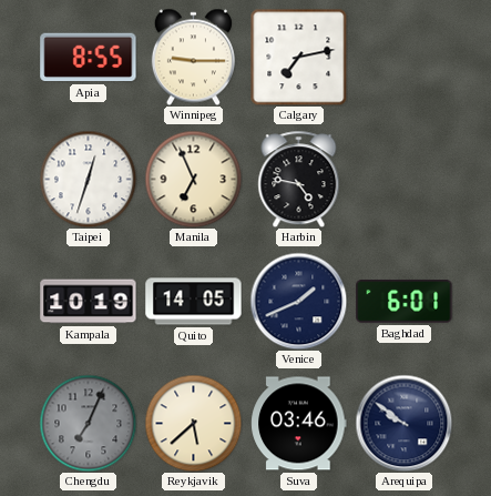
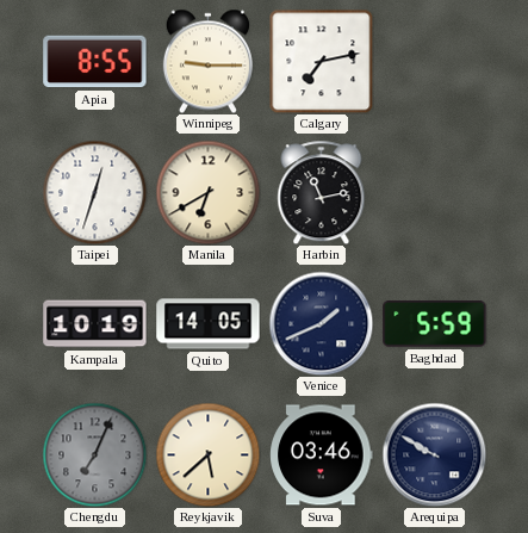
Manila: 6:56 -> 6:40
Harbin: 4:47 -> 11:13
Baghdad: 6:01 -> 5:59
Arequipa: 9:51 -> 9:50
